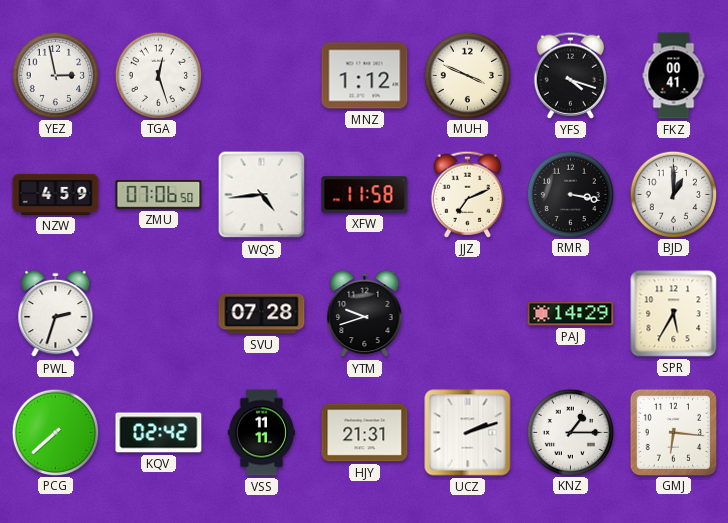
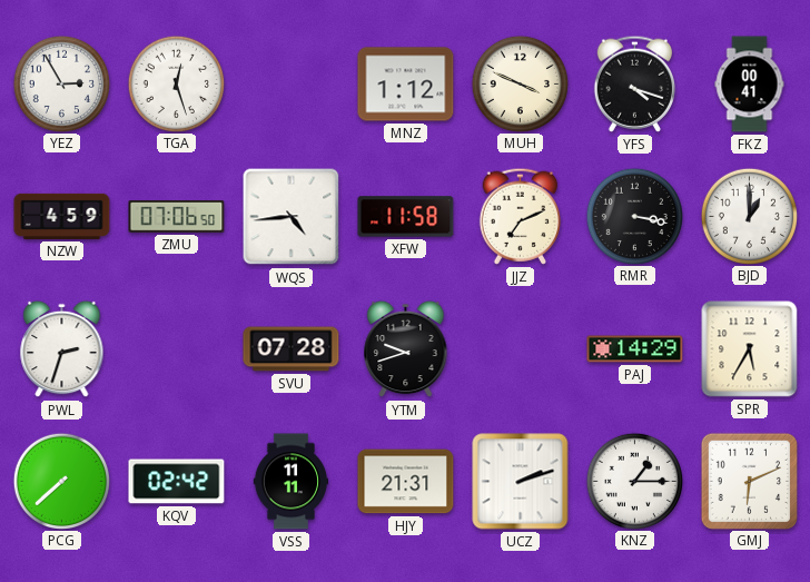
YEZ: 2:58 -> 2:55
GMJ: 6:16 -> 6:11
